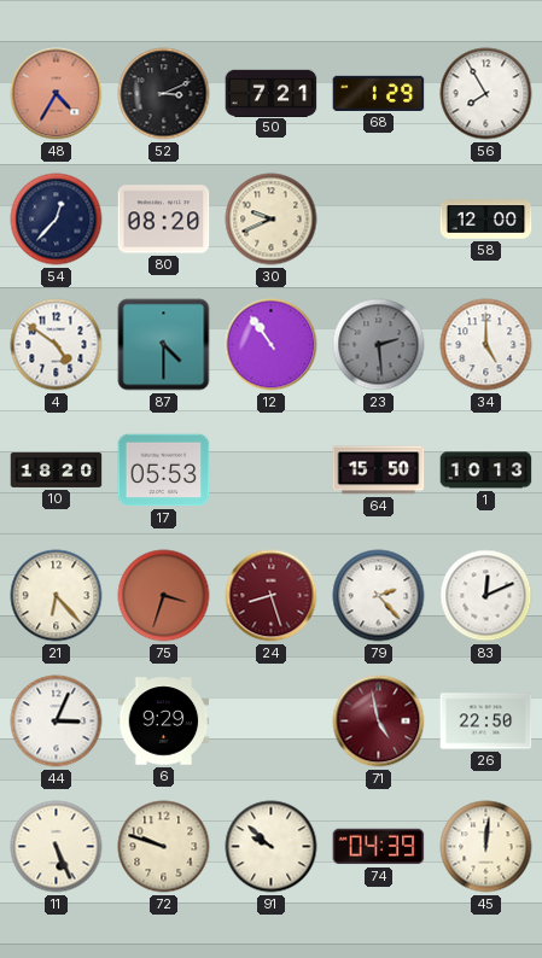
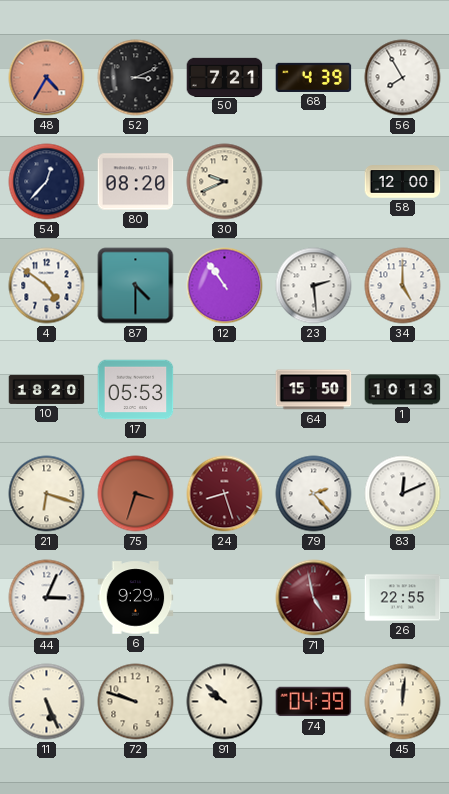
68: 1:29 -> 4:39
23 dial: grey -> white
21: 6:23 -> 6:18
26: 22:50 -> 22:55
